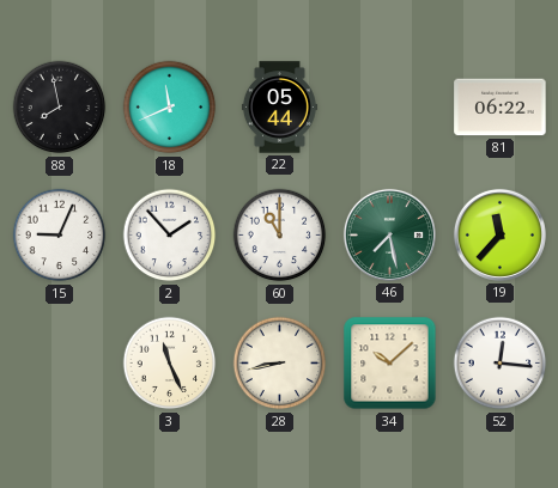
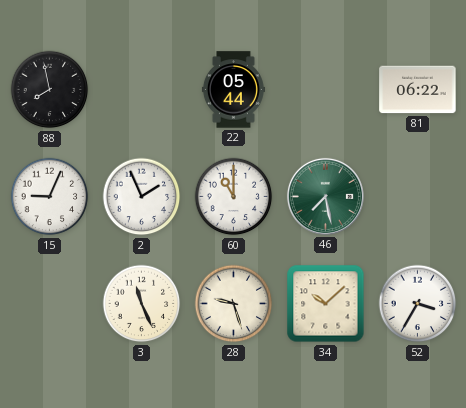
18: 11:41 -> none
2: 1:53 -> 1:56
19: 11:37 -> none
28: 8:43 -> 9:27
52: 12:16 -> 3:35
